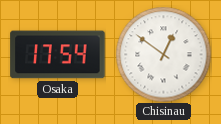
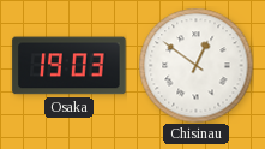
Osaka: 17:54 -> 19:03
